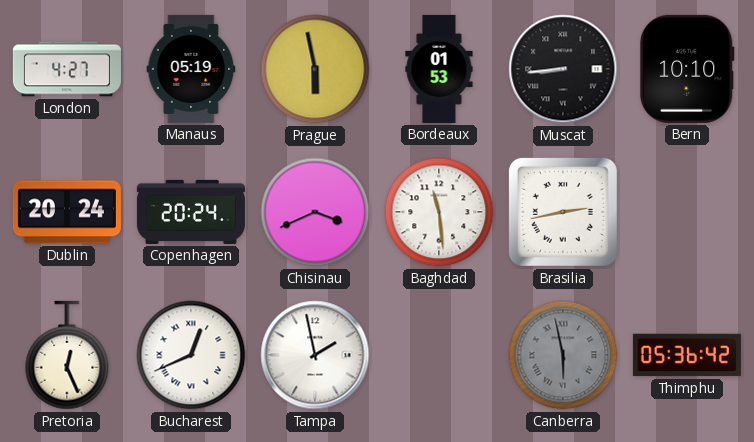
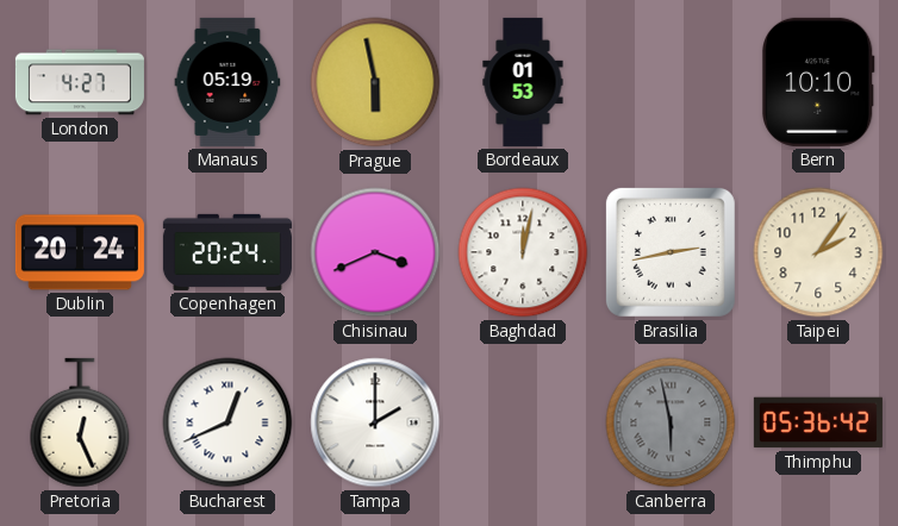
Muscat: 8:44 -> none
Baghdad: 11:29 -> 12:02
Taipei: none -> 2:06
Tampa: 1:58 -> 2:00
